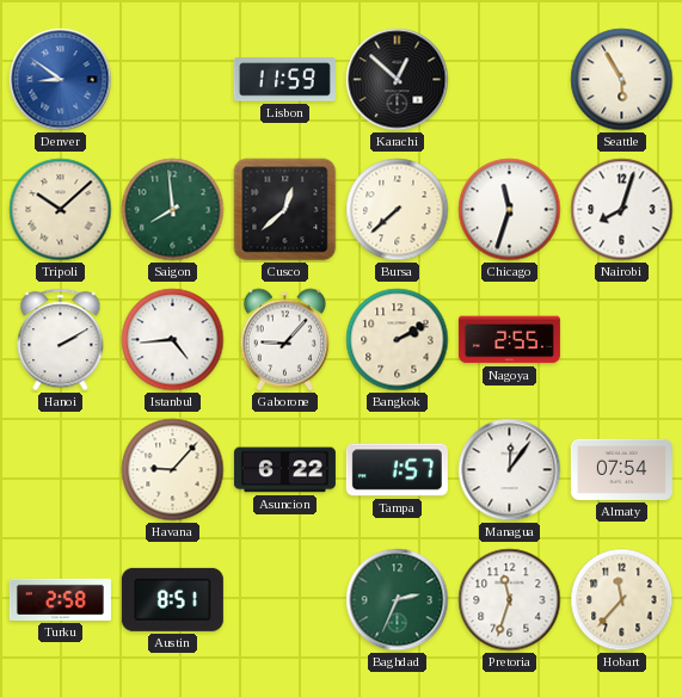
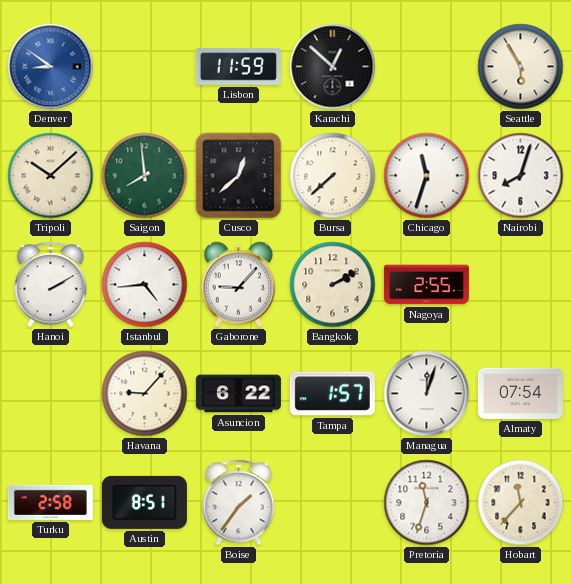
Managua: 12:06 -> 12:03
Boise: none -> 1:36
Baghdad: 2:34 -> none
